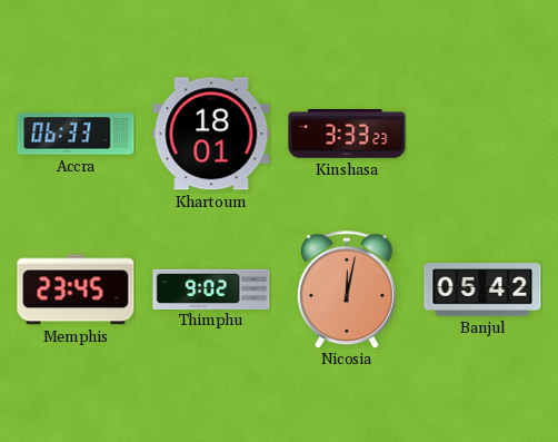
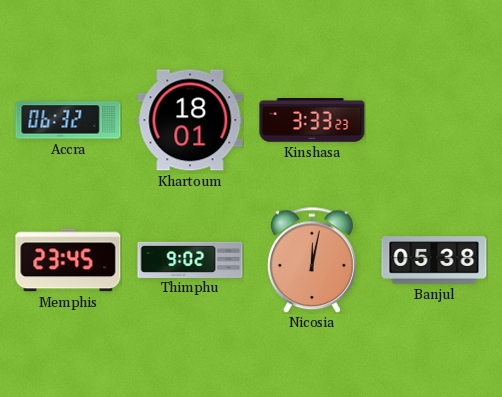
Accra: 06:33 -> 06:32
Banjul: 05:42 -> 05:38
